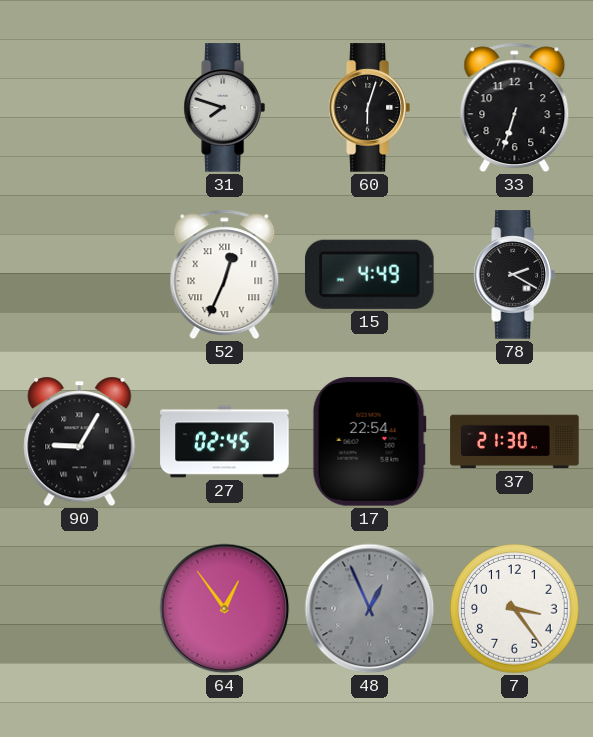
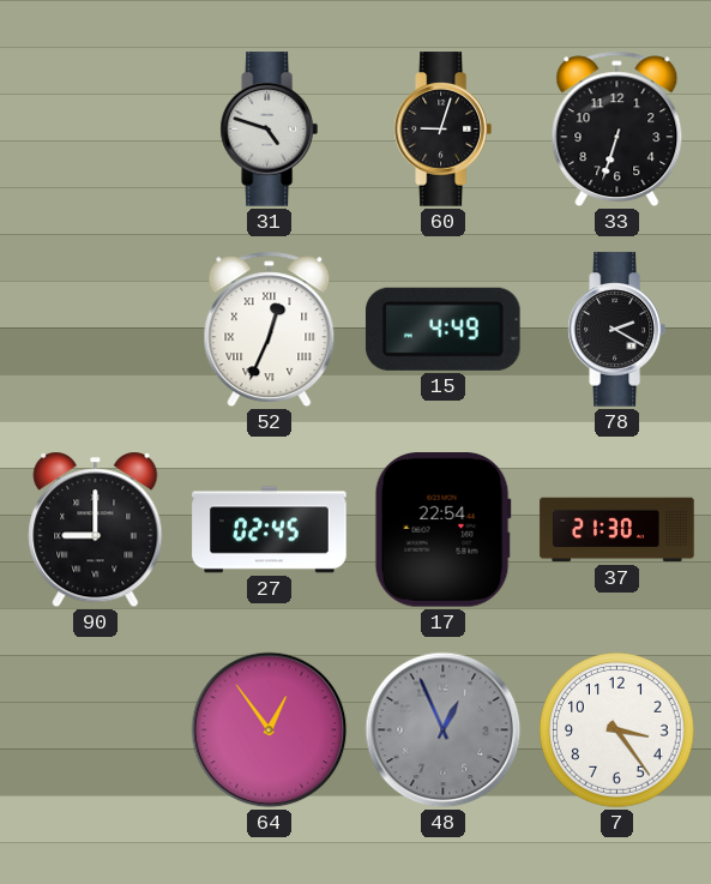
31: 7:48 -> 4:48
60: 6:03 -> 9:03
90: 9:05 -> 9:00
